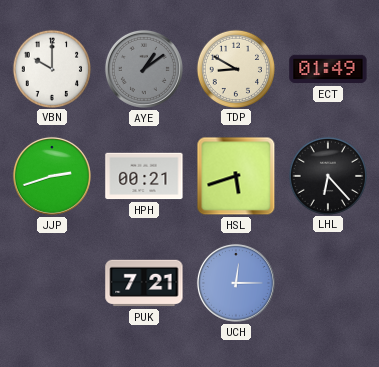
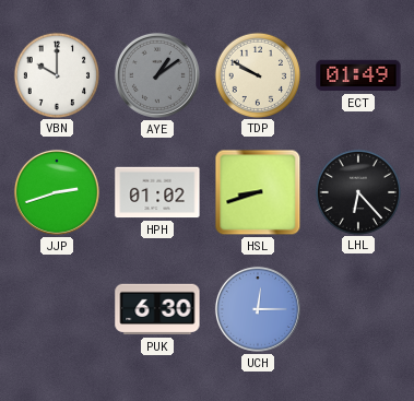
TDP: 8:50 -> 9:50
HPH: 00:21 -> 01:02
HSL: 5:42 -> 8:42
PUK: 7:21 -> 6:30
